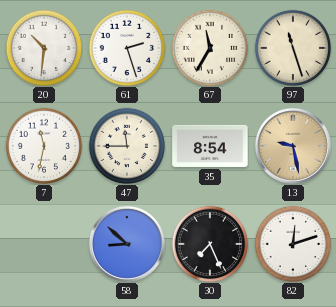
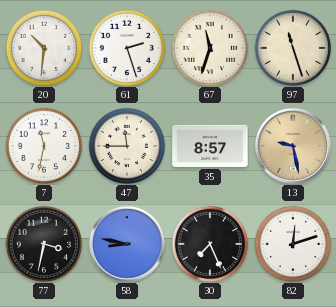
67: 11:35 -> 11:33
35: 8:54 -> 8:57
77: none -> 3:32
58: 8:52 -> 8:47
